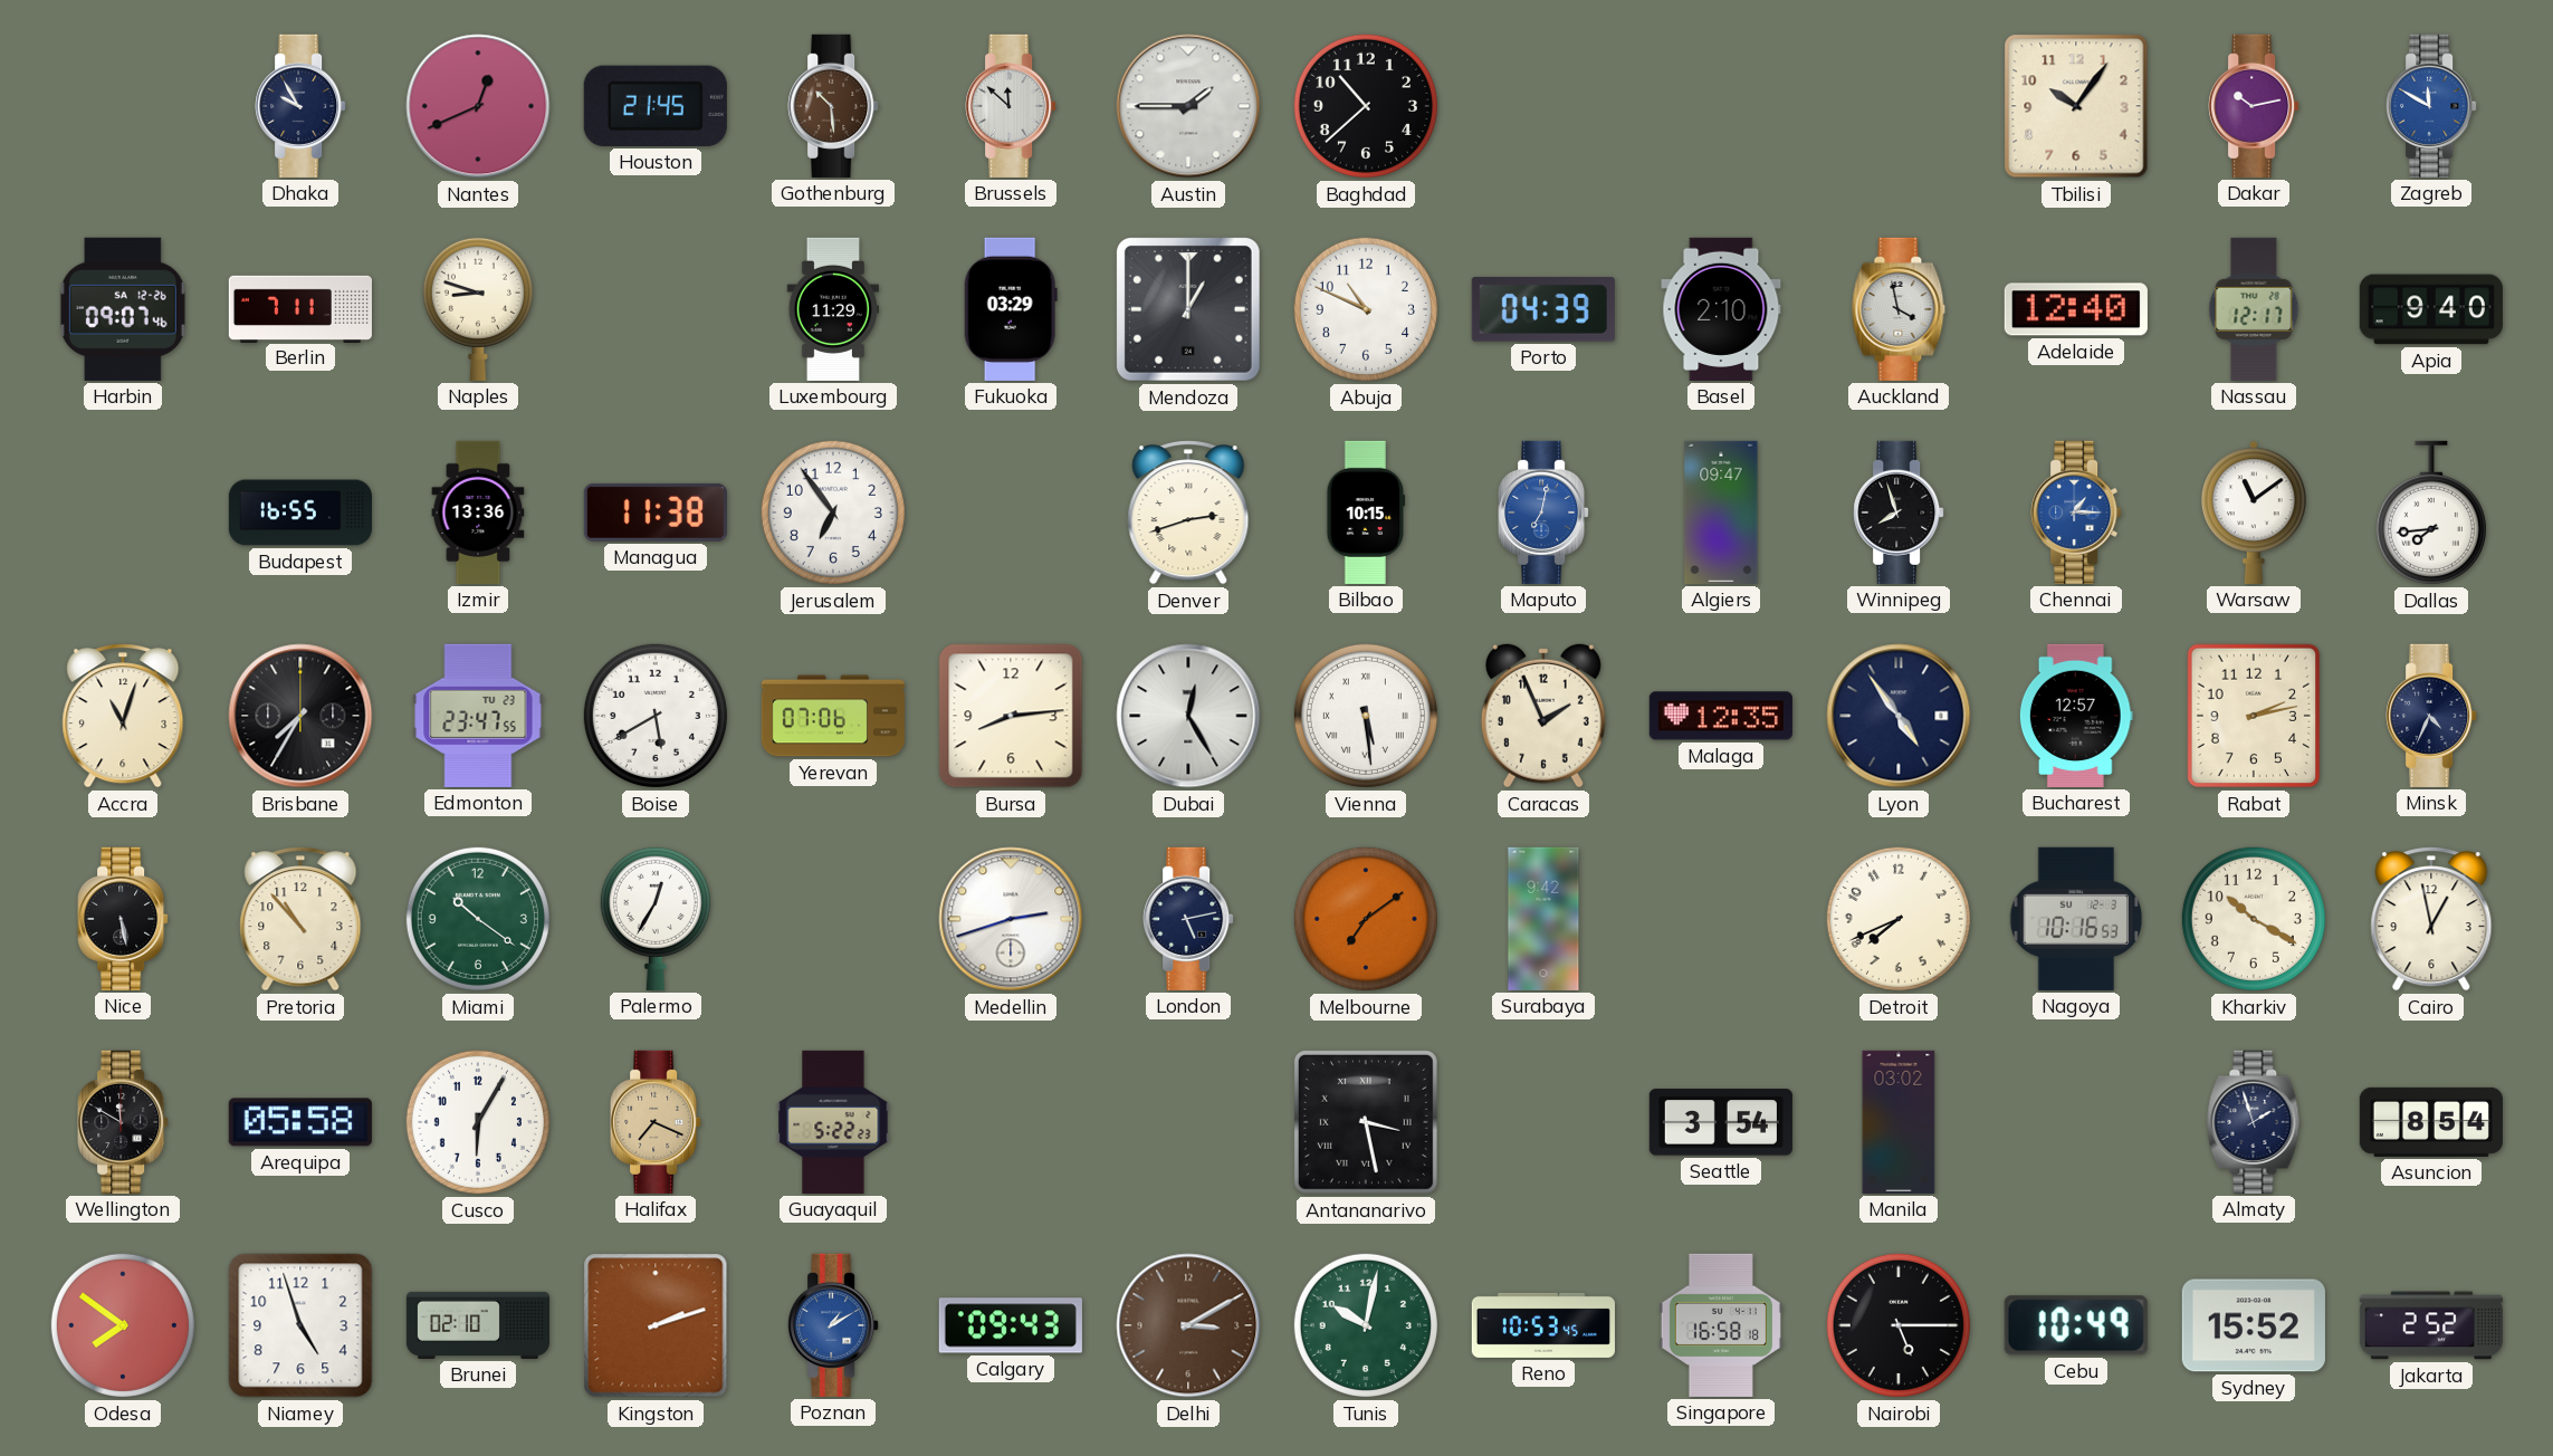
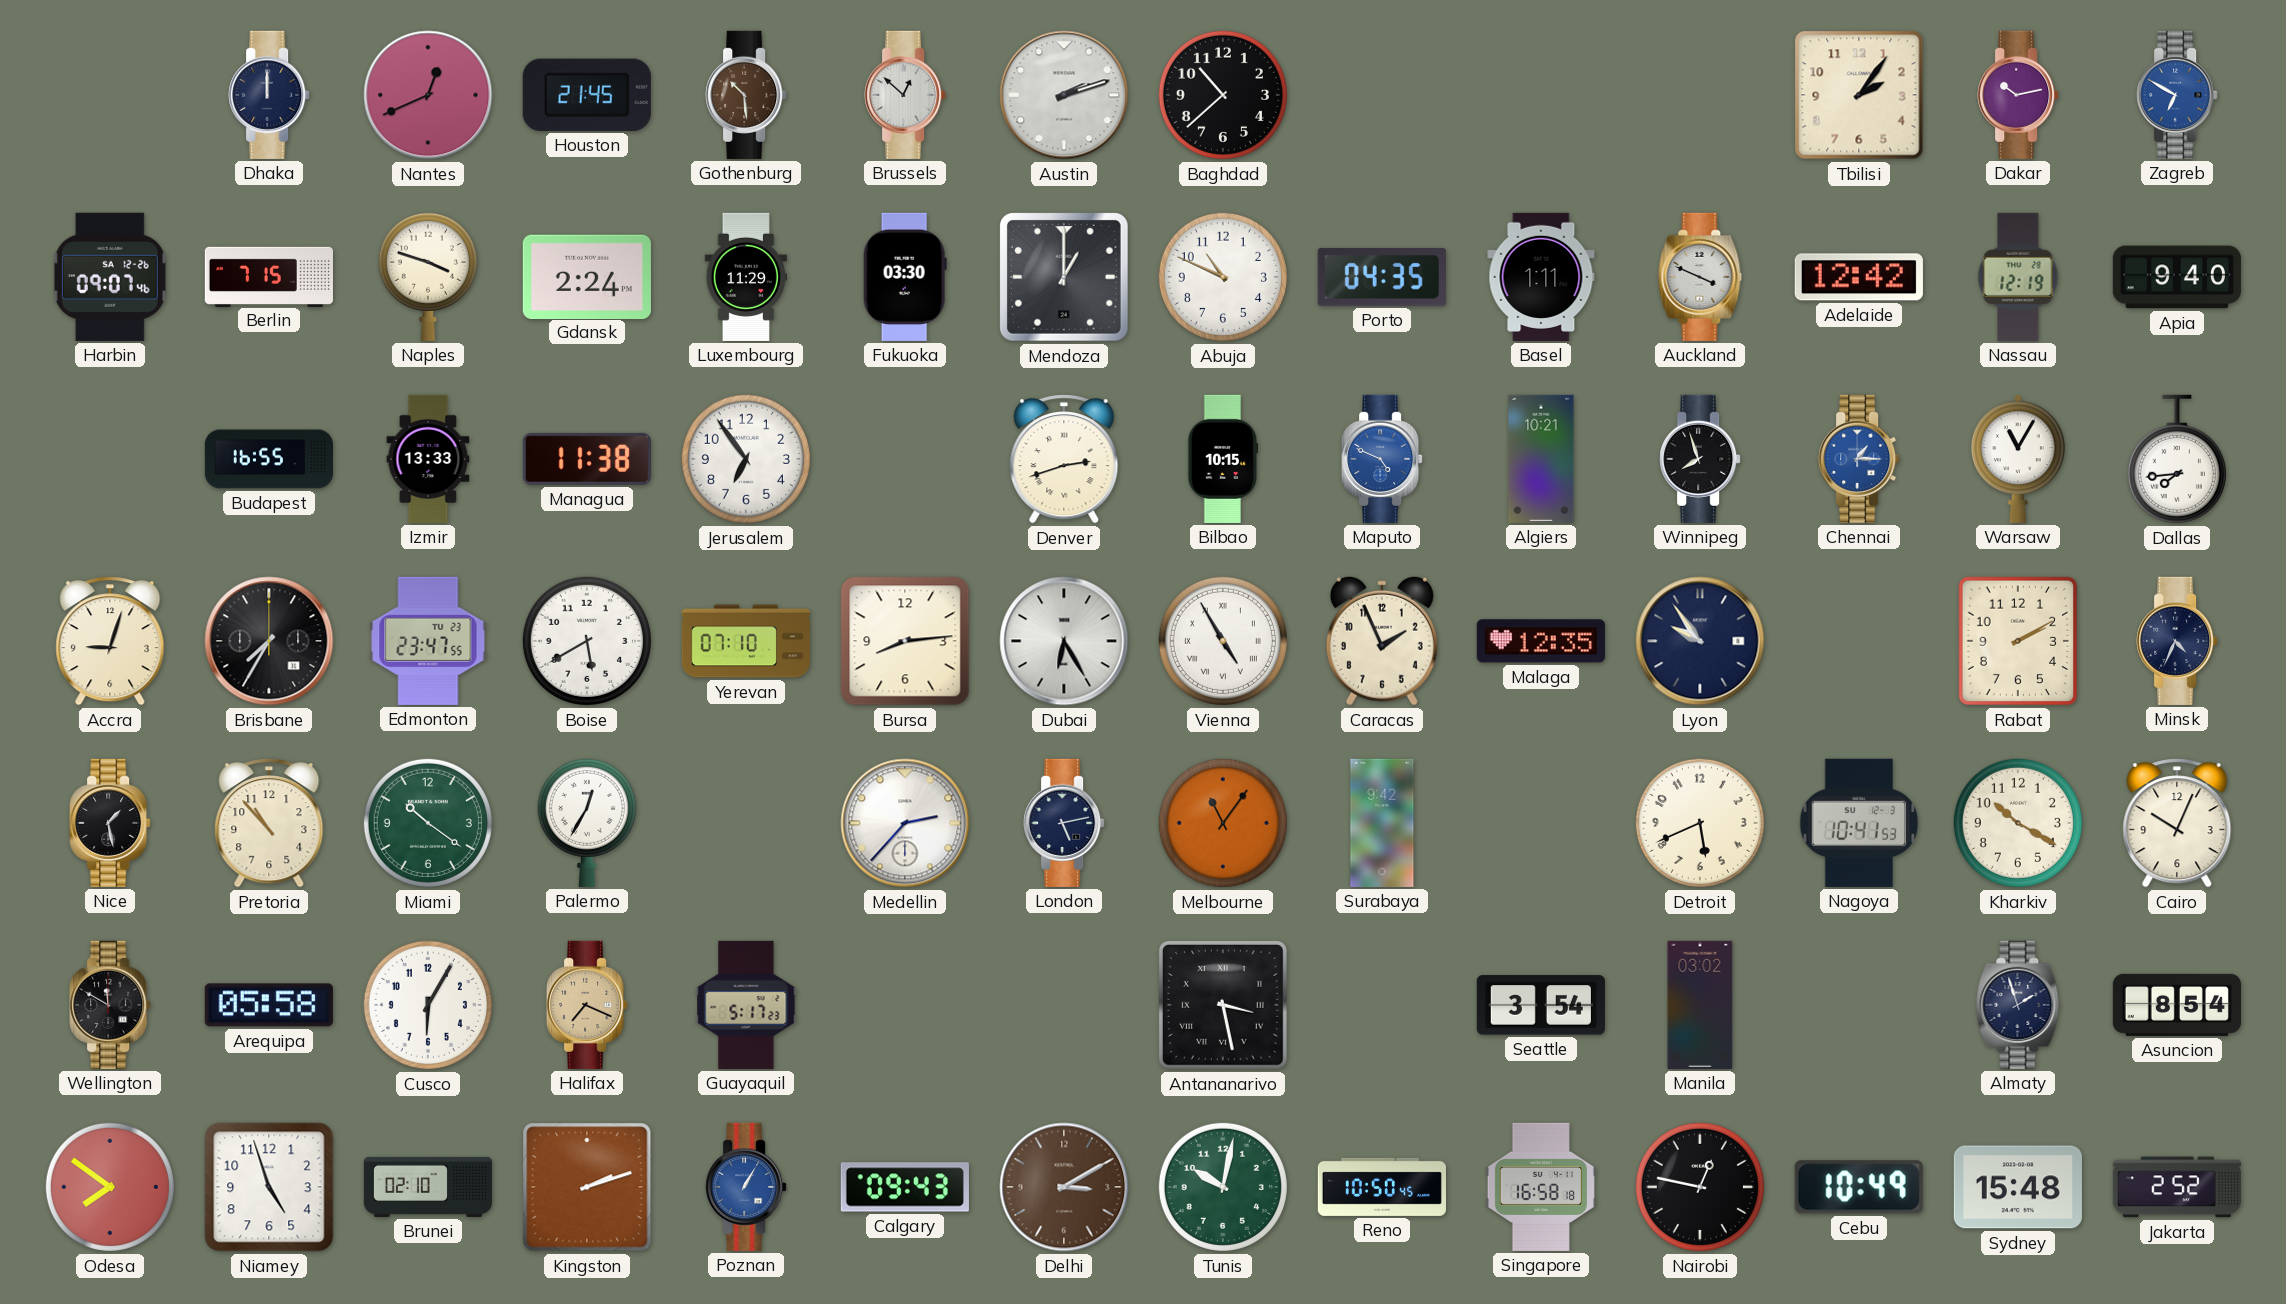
Dhaka: 9:55 -> 12:00
Brussels: 11:52 -> 12:52
Austin: 1:45 -> 2:12
Tbilisi: 10:06 -> 2:06
Zagreb: 11:50 -> 6:50
Berlin: 7:11 -> 7:15
Naples: 8:48 -> 3:48
Gdansk: none -> 2:24
Fukuoka: 03:29 -> 03:30
Porto: 04:39 -> 04:35
Basel: 2:10 -> 1:11
Auckland: 3:58 -> 3:49
Adelaide: 12:40 -> 12:42
Nassau: 12:17 -> 12:19
Izmir: 13:36 -> 13:33
Maputo: 7:02 -> 4:49
Algiers: 09:47 -> 10:21
Warsaw: 11:09 -> 11:05
Accra: 11:03 -> 9:03
Yerevan: 07:06 -> 07:10
Dubai: 12:25 -> 6:25
Vienna: 5:29 -> 4:55
Lyon: 4:54 -> 9:54
Bucharest: 12:57 -> none
Rabat: 2:13 -> 2:10
Nice: 5:28 -> 1:28
Medellin: 2:42 -> 2:37
Melbourne: 7:09 -> 11:06
Detroit: 7:41 -> 5:41
Nagoya: 10:16 -> 10:41
Cairo: 12:58 -> 10:04
Guayaquil: 5:22 -> 5:17
Poznan: 1:10 -> 1:05
Reno: 10:53 -> 10:50
Nairobi: 5:15 -> 12:47
Sydney: 15:52 -> 15:48
